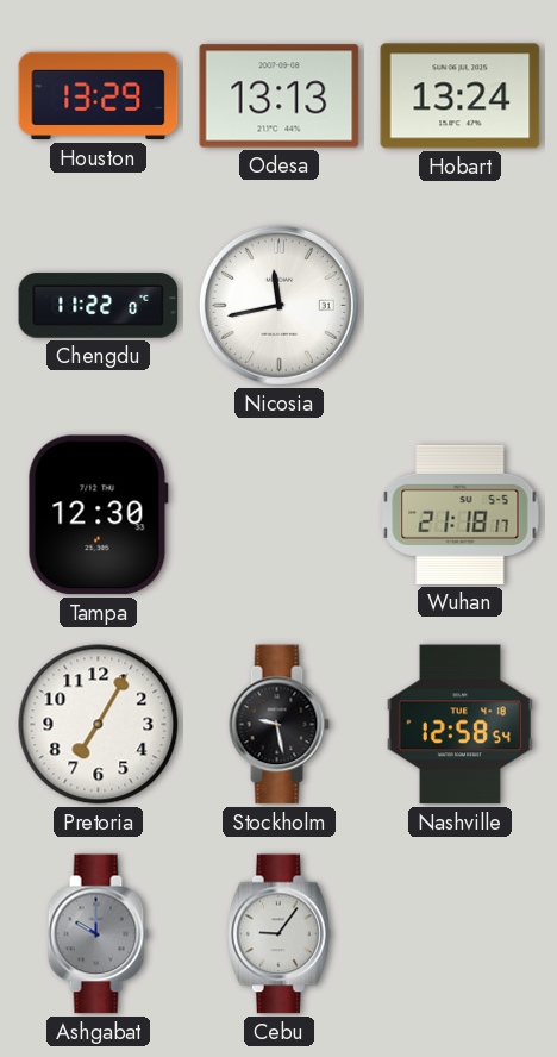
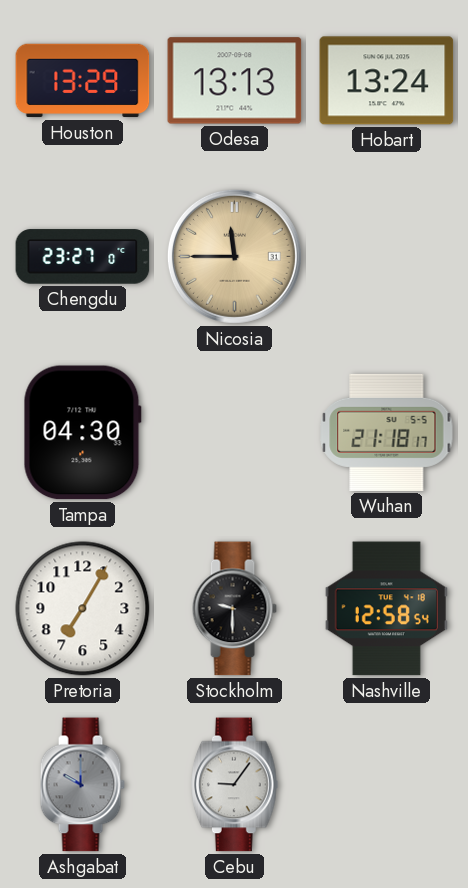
Chengdu: 11:22 -> 23:27
Nicosia: 11:43 -> 11:45
Nicosia dial: white -> champagne
Tampa: 12:30 -> 04:30
Stockholm: 9:28 -> 9:30
